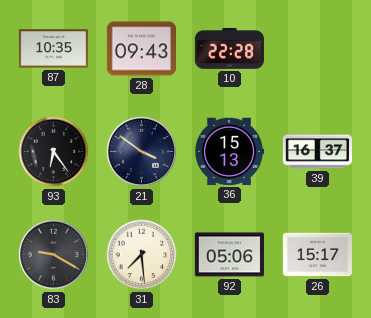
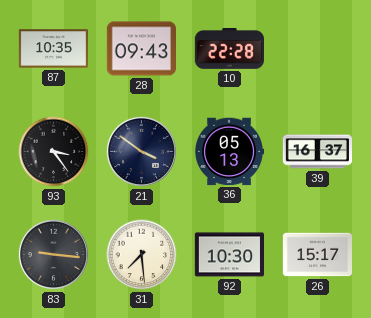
93: 6:24 -> 3:24
36: 15:13 -> 05:13
83: 9:20 -> 9:16
92: 05:06 -> 10:30
